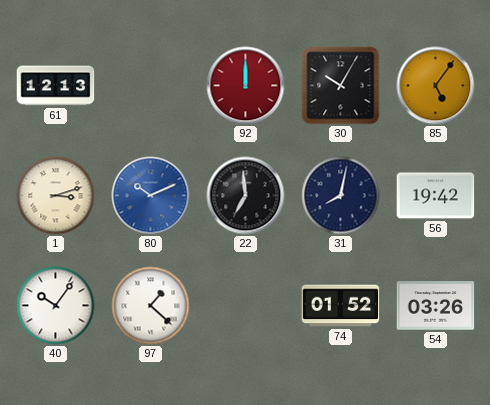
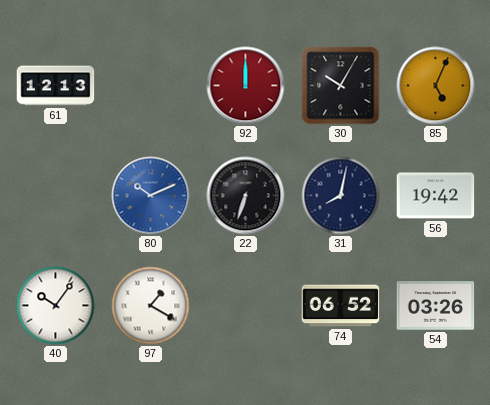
85: 5:06 -> 5:04
1: 3:12 -> none
22: 6:59 -> 6:33
97: 1:22 -> 1:20
74: 01:52 -> 06:52
